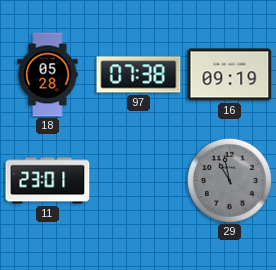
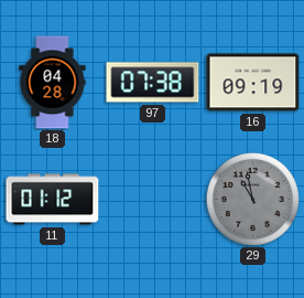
18: 05:28 -> 04:28
11: 23:01 -> 01:12
